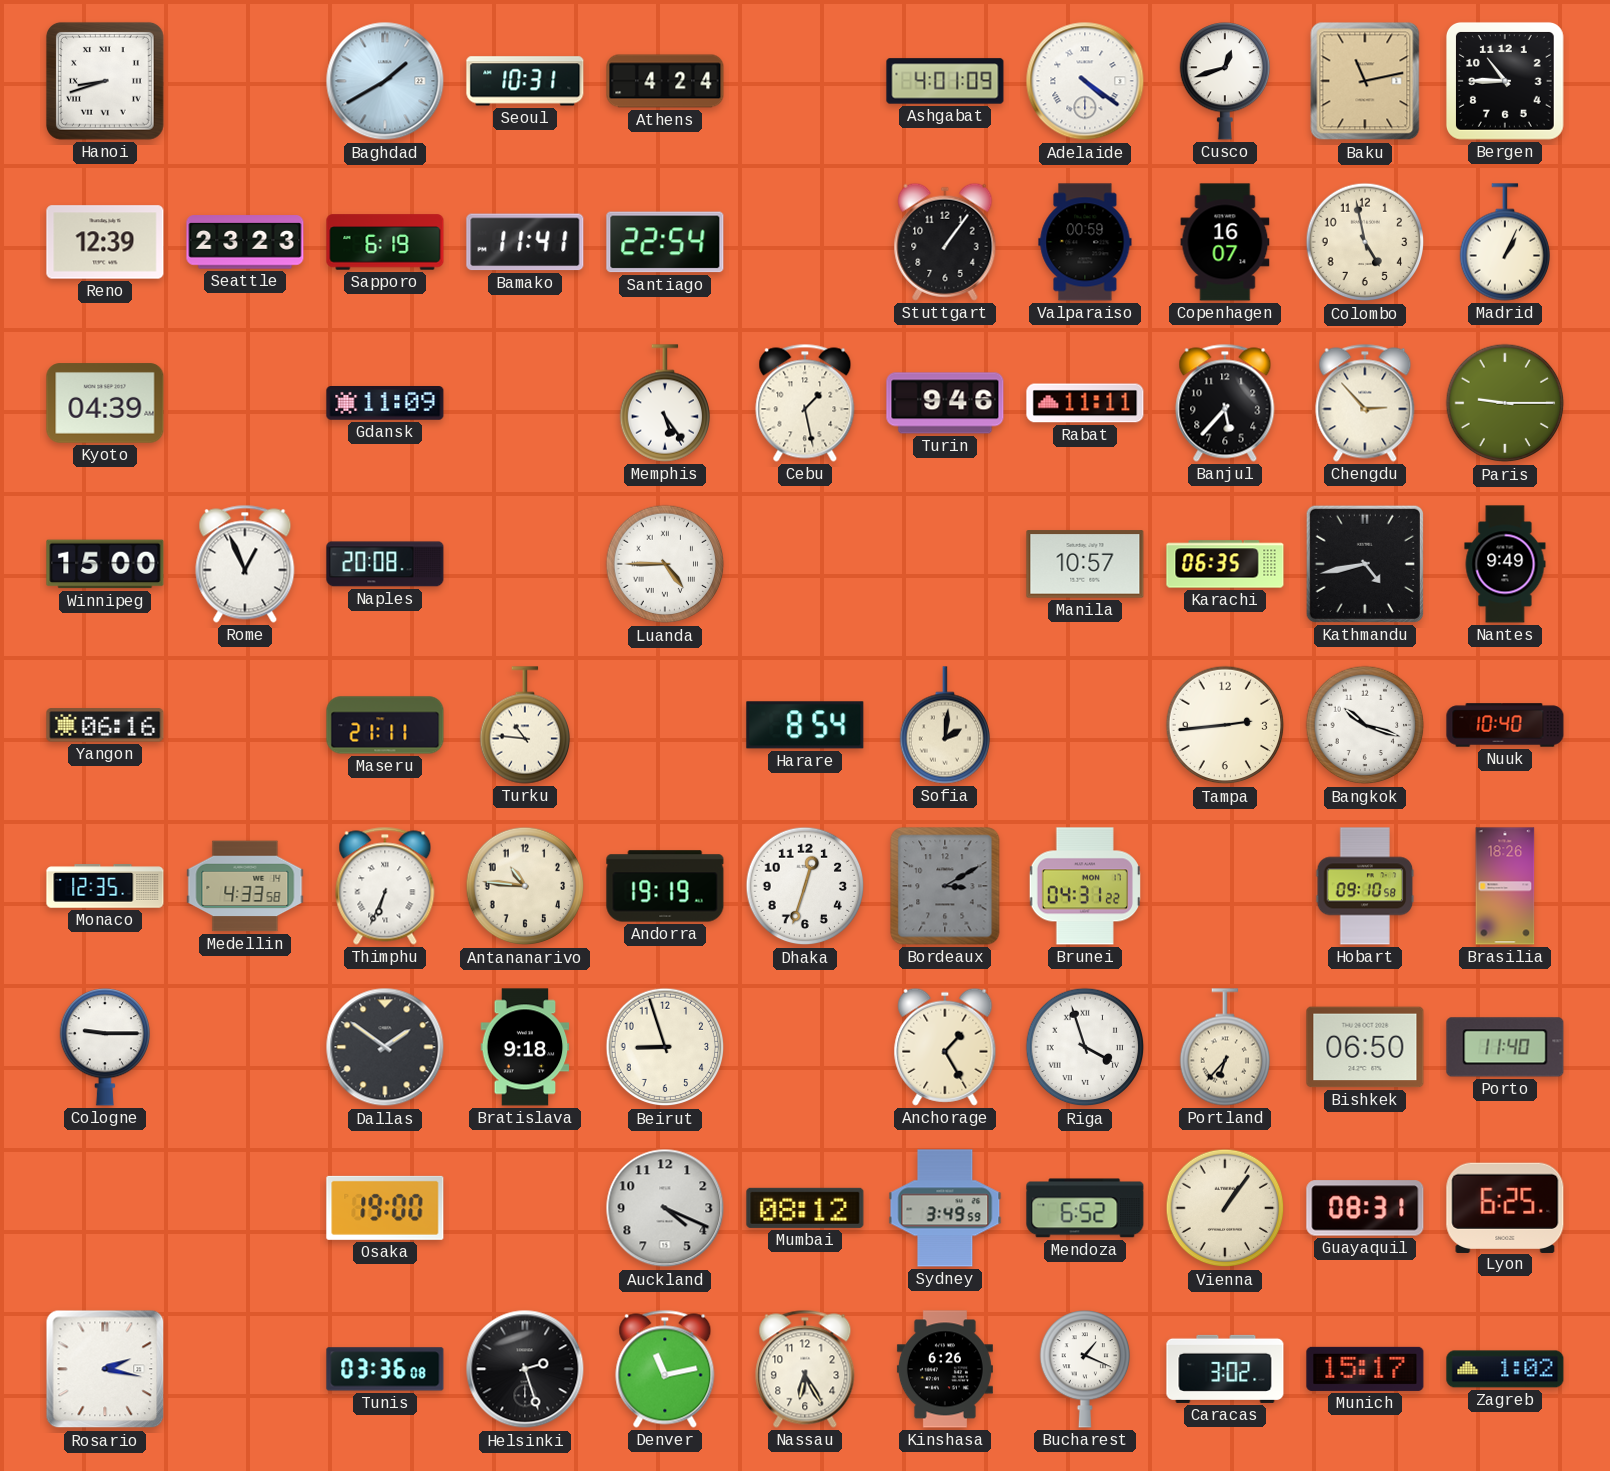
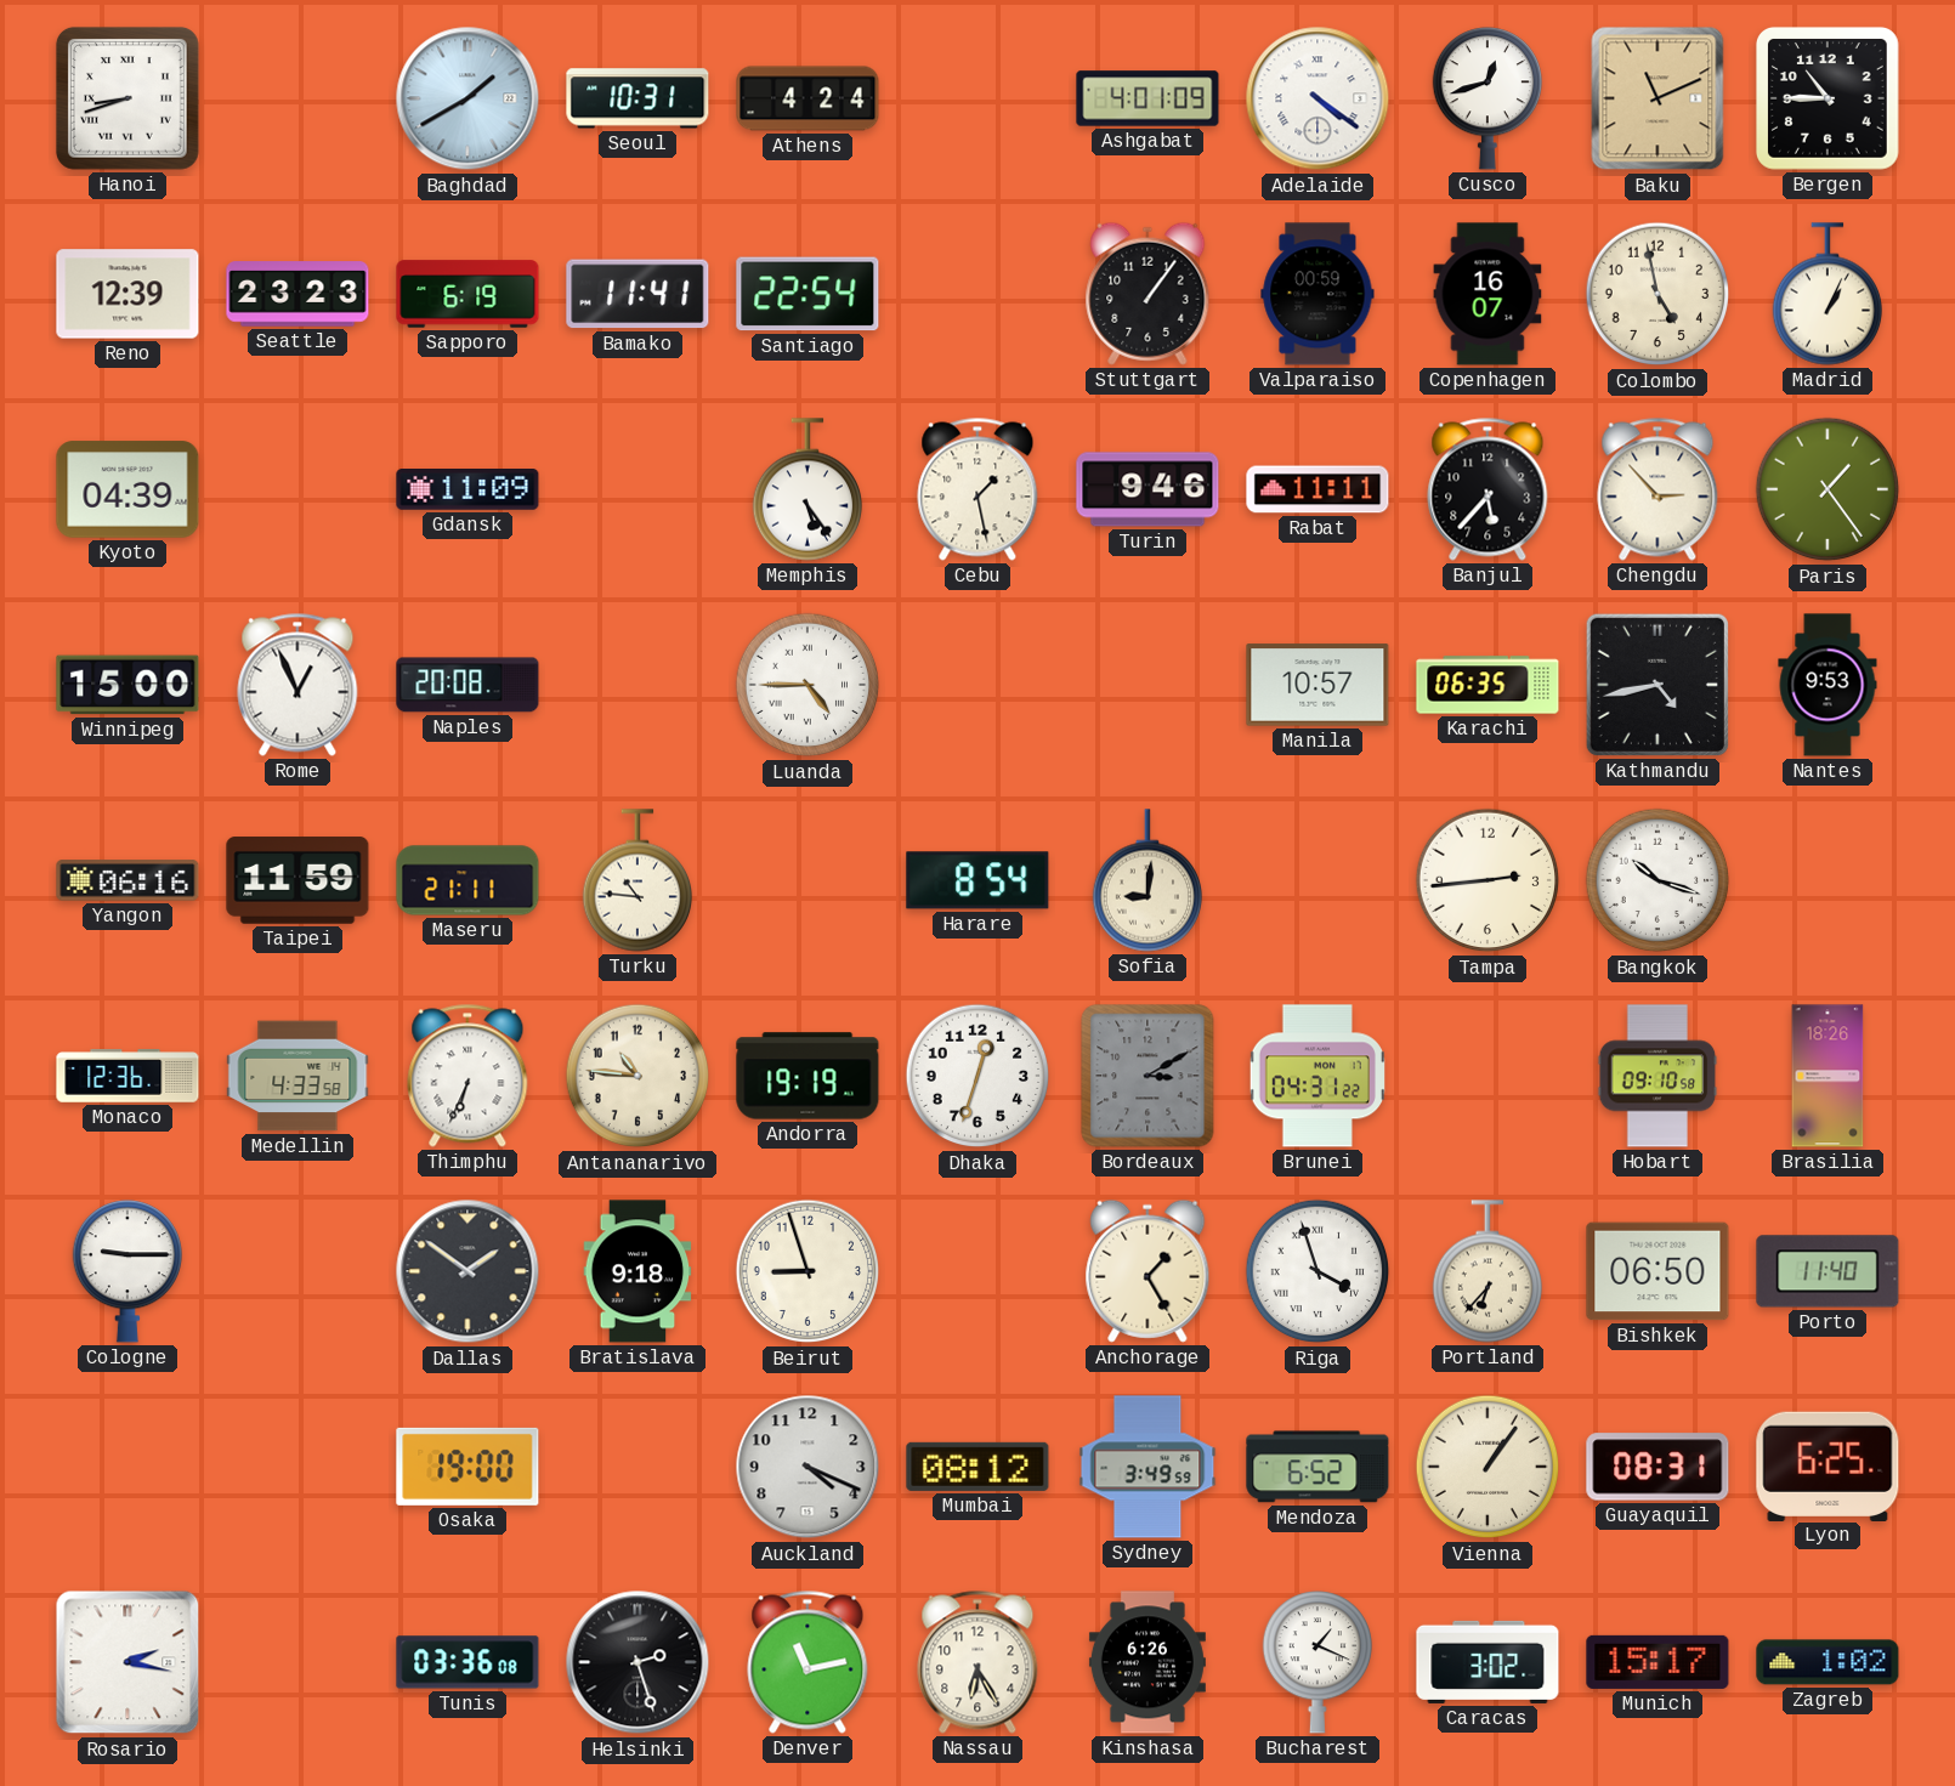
Baku: 11:13 -> 11:11
Paris: 9:15 -> 1:24
Nantes: 9:49 -> 9:53
Taipei: none -> 11:59
Sofia: 2:01 -> 9:01
Nuuk: 10:40 -> none
Monaco: 12:35 -> 12:36
